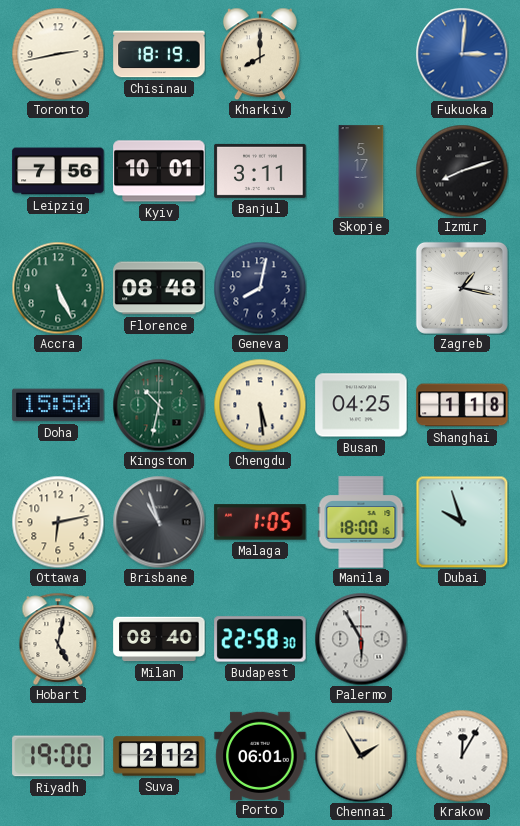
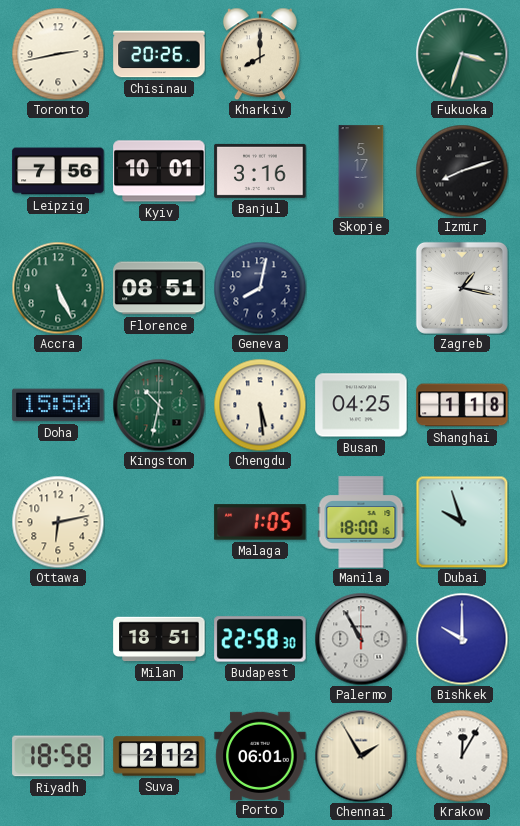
Chisinau: 18:19 -> 20:26
Fukuoka: 3:01 -> 3:33
Fukuoka dial: blue -> green
Banjul: 3:11 -> 3:16
Florence: 08:48 -> 08:51
Brisbane: 10:57 -> none
Hobart: 5:02 -> none
Milan: 08:40 -> 18:51
Palermo: 5:55 -> 10:55
Bishkek: none -> 10:00
Riyadh: 19:00 -> 18:58
